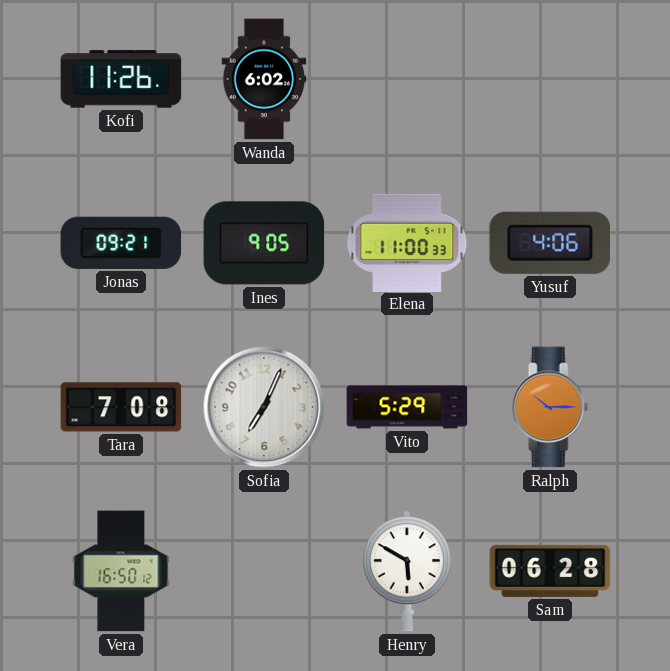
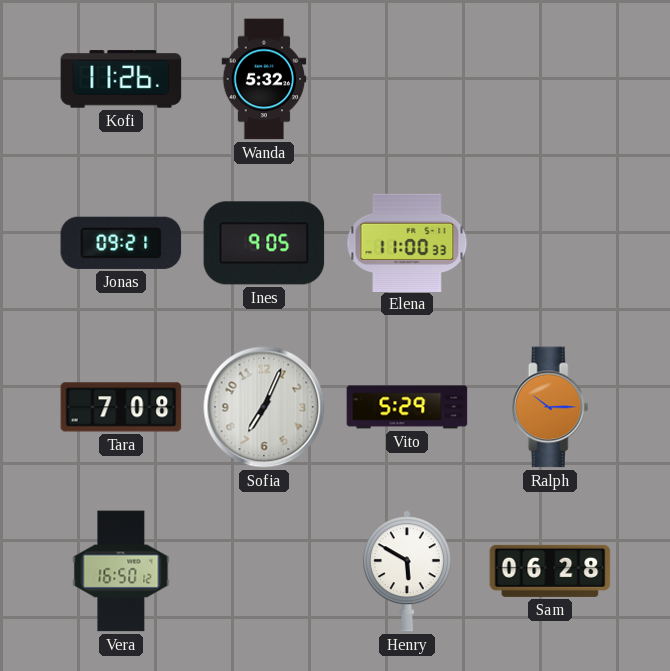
Wanda: 6:02 -> 5:32
Yusuf: 4:06 -> none
